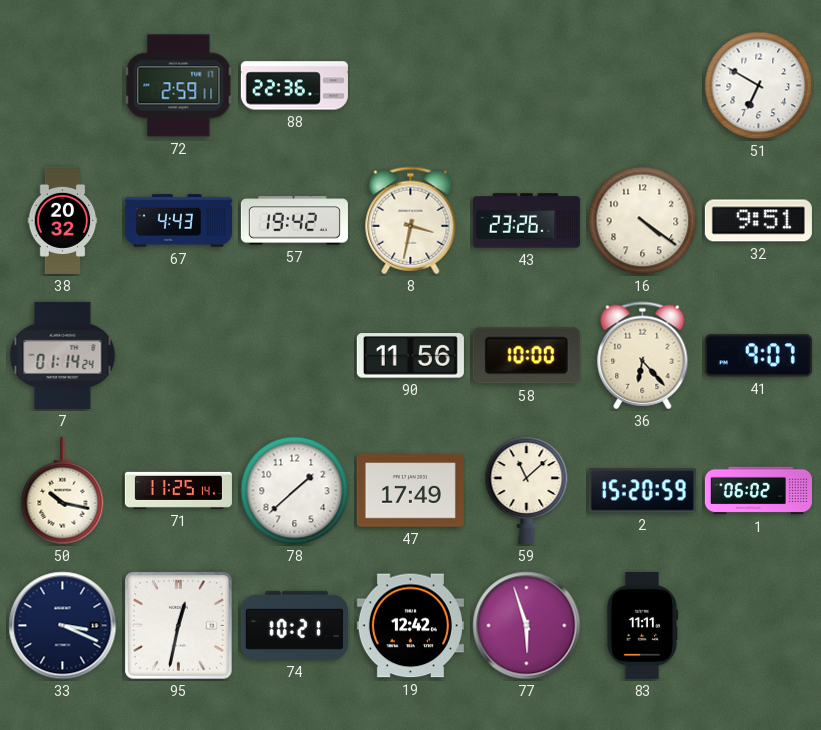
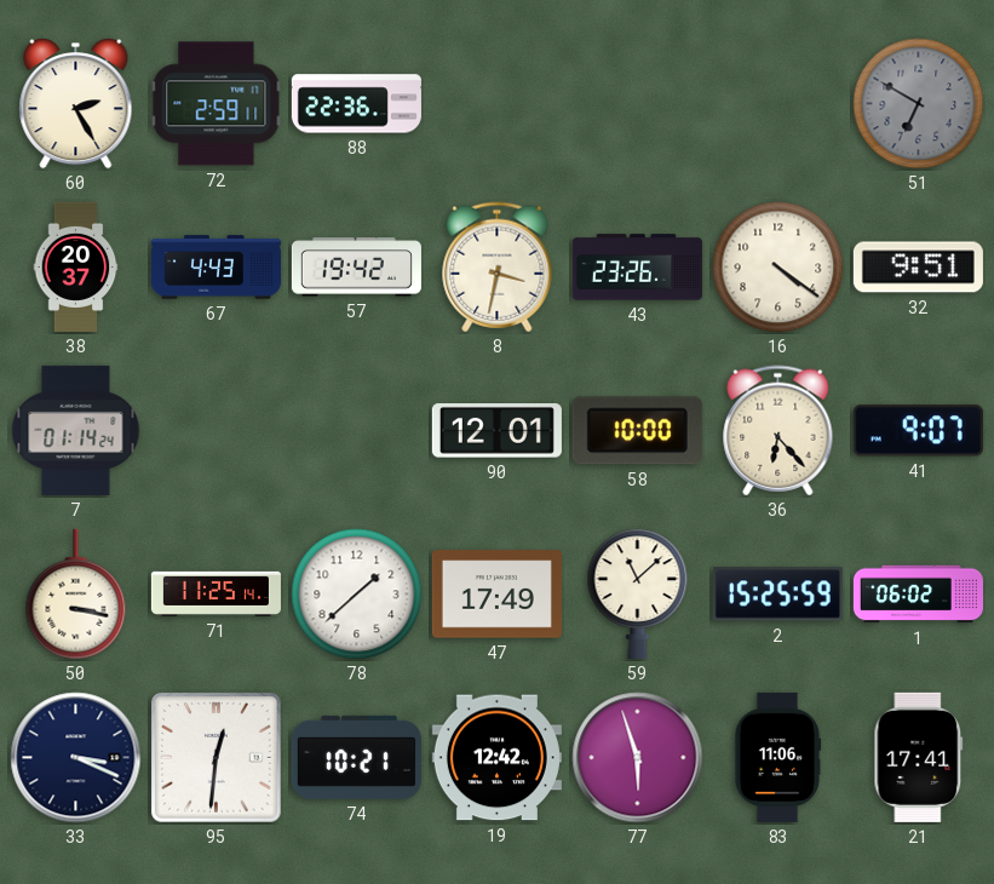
60: none -> 2:25
51 dial: white -> grey
38: 20:32 -> 20:37
90: 11:56 -> 12:01
50: 10:17 -> 3:17
2: 15:20 -> 15:25
95: 12:32 -> 12:31
83: 11:11 -> 11:06
21: none -> 17:41
